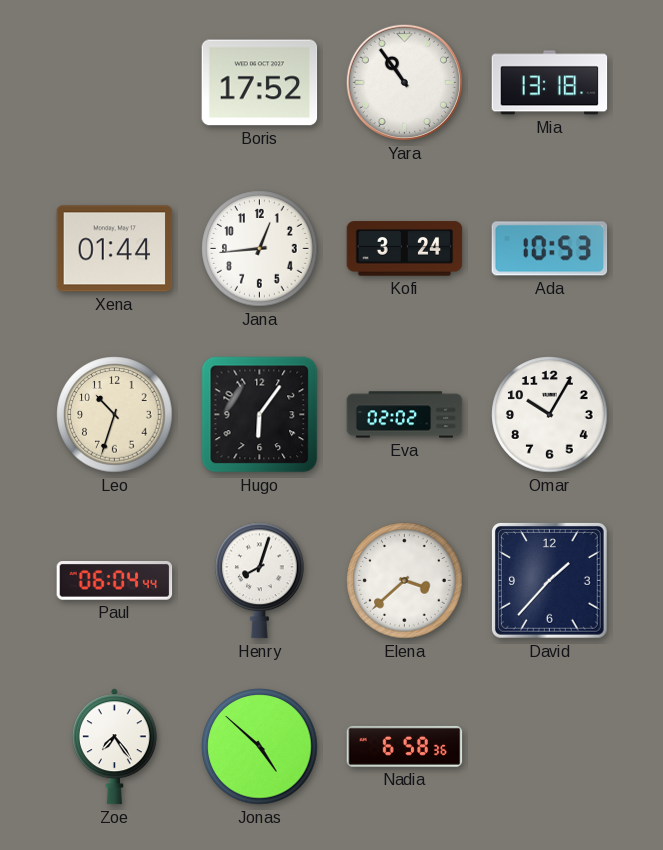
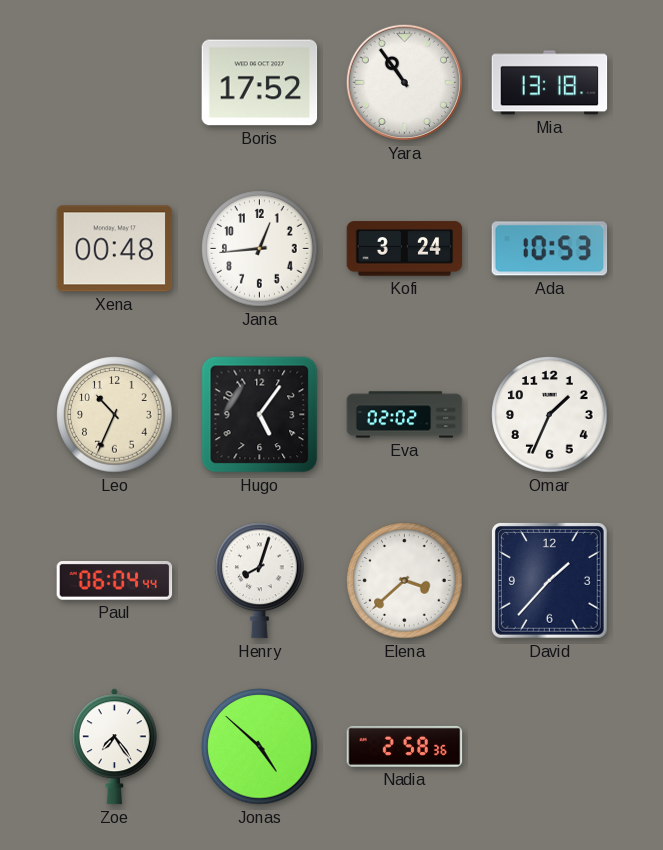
Xena: 01:44 -> 00:48
Leo: 10:33 -> 10:34
Hugo: 6:06 -> 5:06
Omar: 10:05 -> 1:34
Nadia: 6:58 -> 2:58
